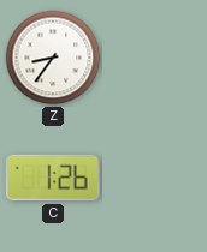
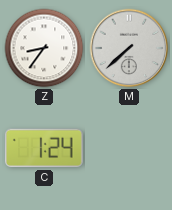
M: none -> 7:38
C: 1:26 -> 1:24
